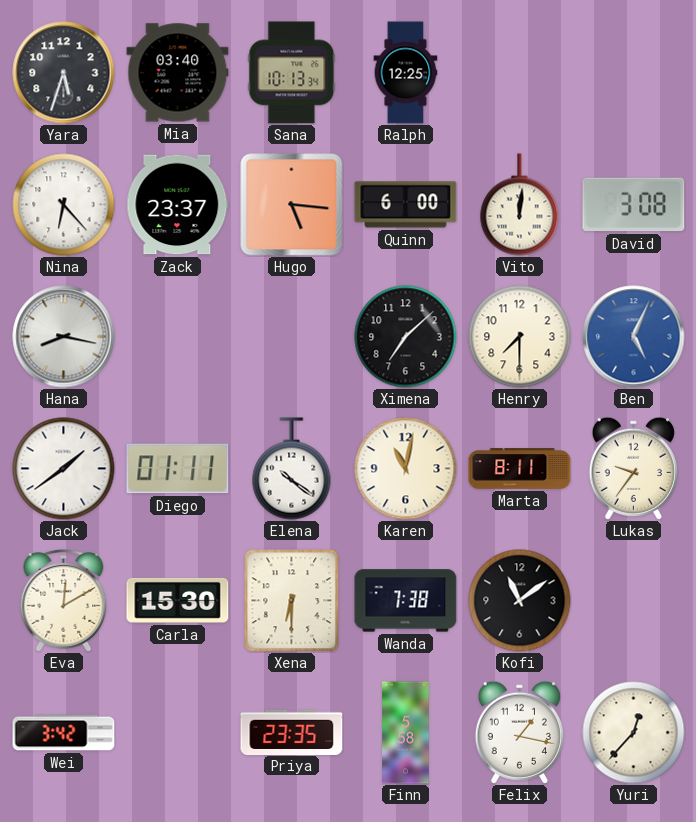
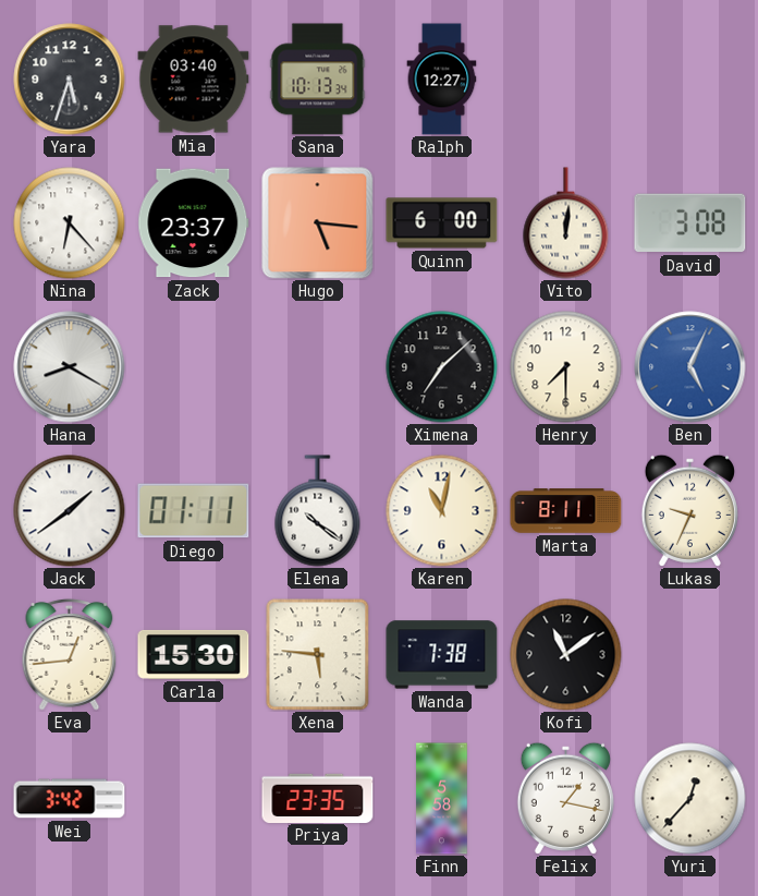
Ralph: 12:25 -> 12:27
Hana: 8:17 -> 8:20
Lukas: 9:36 -> 9:34
Eva: 12:10 -> 12:44
Xena: 6:30 -> 5:46
